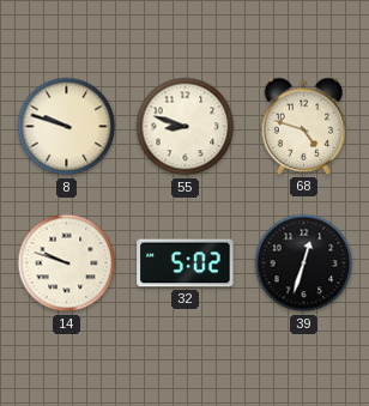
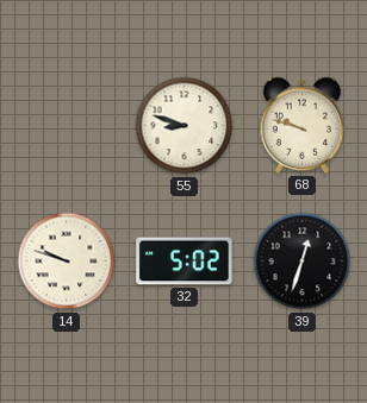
8: 9:48 -> none
68: 4:48 -> 9:48
